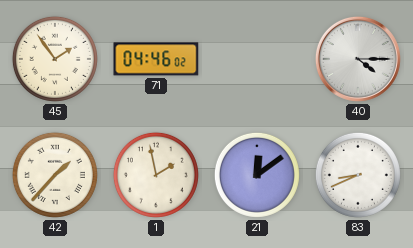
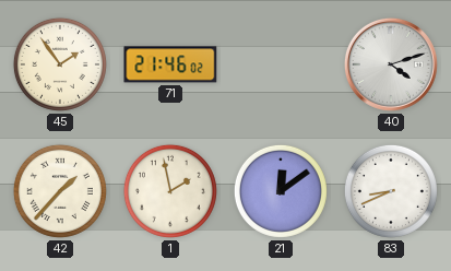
71: 04:46 -> 21:46
40: 4:15 -> 4:12
